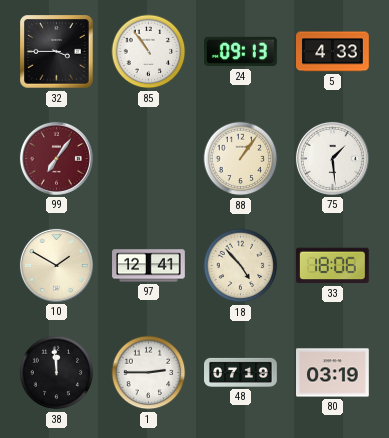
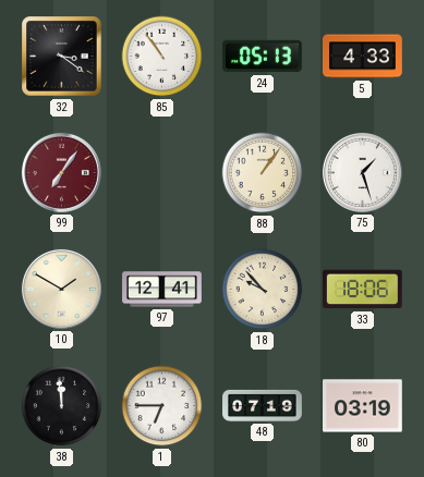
32: 3:45 -> 3:21
24: 09:13 -> 05:13
75: 1:29 -> 1:27
18: 4:53 -> 9:53
1: 2:45 -> 6:45
